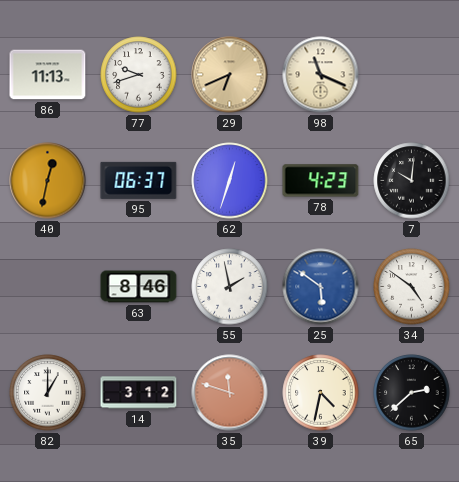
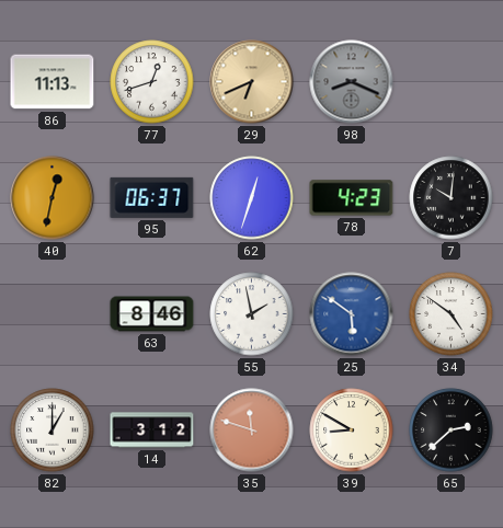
77: 9:42 -> 12:42
98: 11:19 -> 8:19
98 dial: cream -> grey
39: 4:32 -> 8:50
